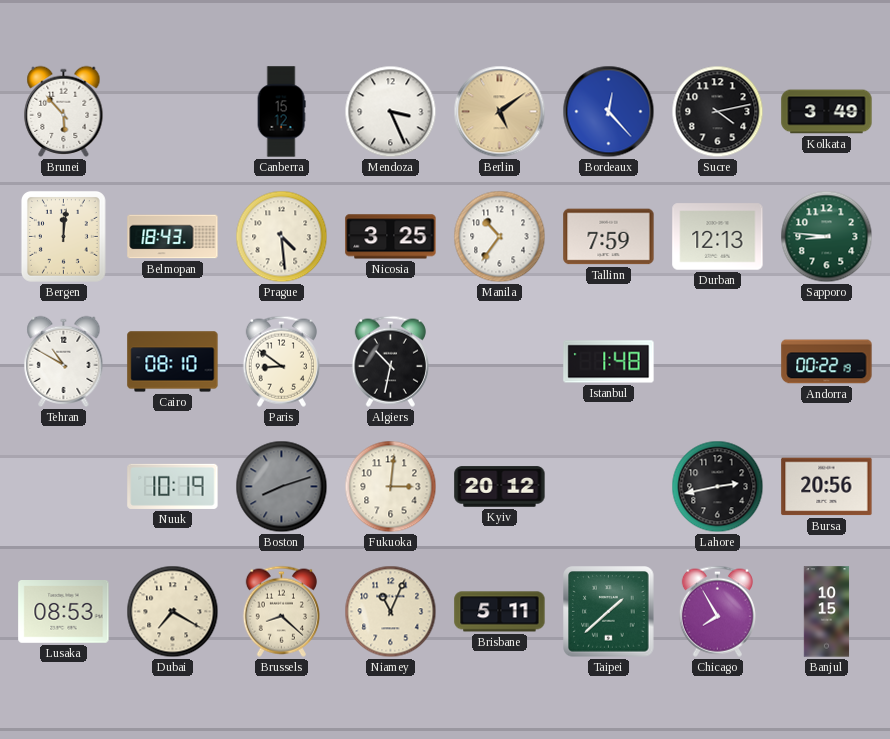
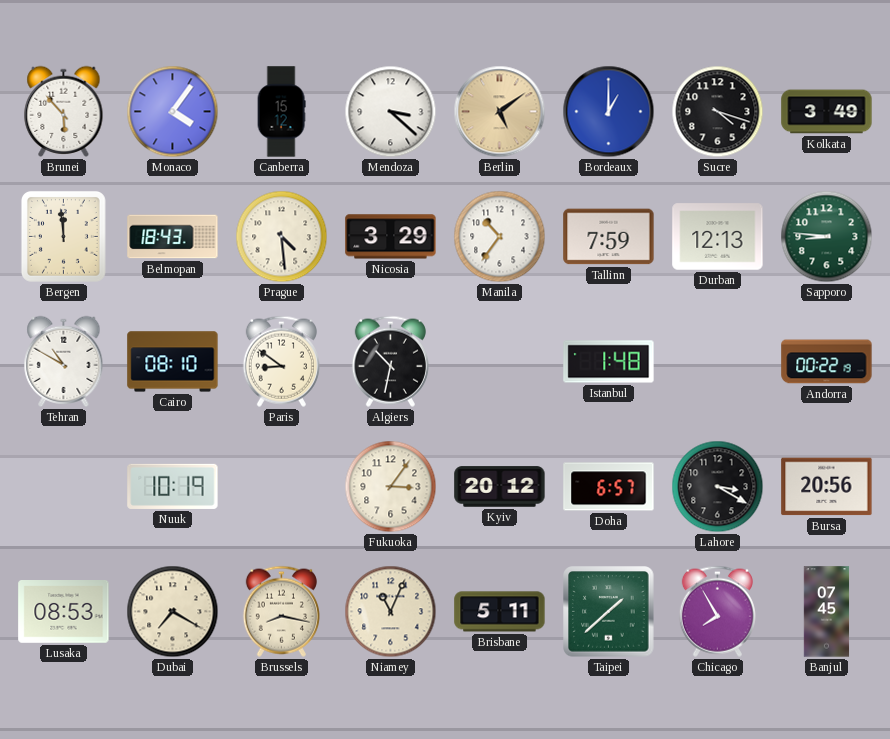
Monaco: none -> 4:06
Mendoza: 3:26 -> 3:22
Bordeaux: 12:23 -> 1:00
Sucre: 4:13 -> 4:18
Bergen: 12:01 -> 11:59
Nicosia: 3:25 -> 3:29
Boston: 8:12 -> none
Fukuoka: 3:01 -> 3:06
Doha: none -> 6:57
Lahore: 2:43 -> 3:20
Brussels: 8:22 -> 8:17
Banjul: 10:15 -> 07:45
